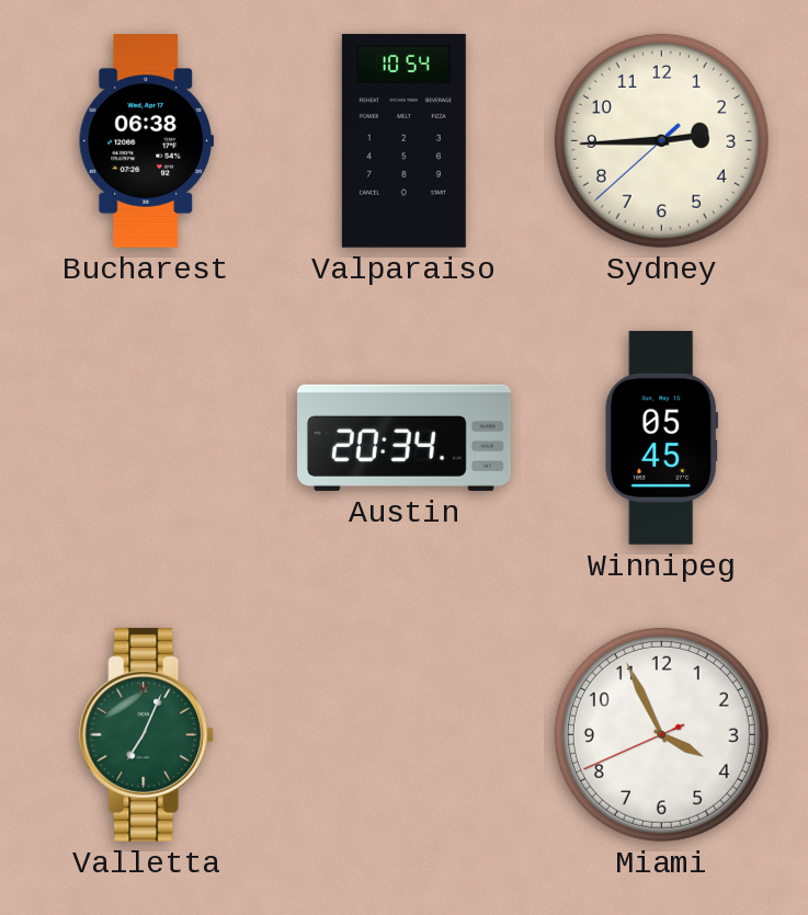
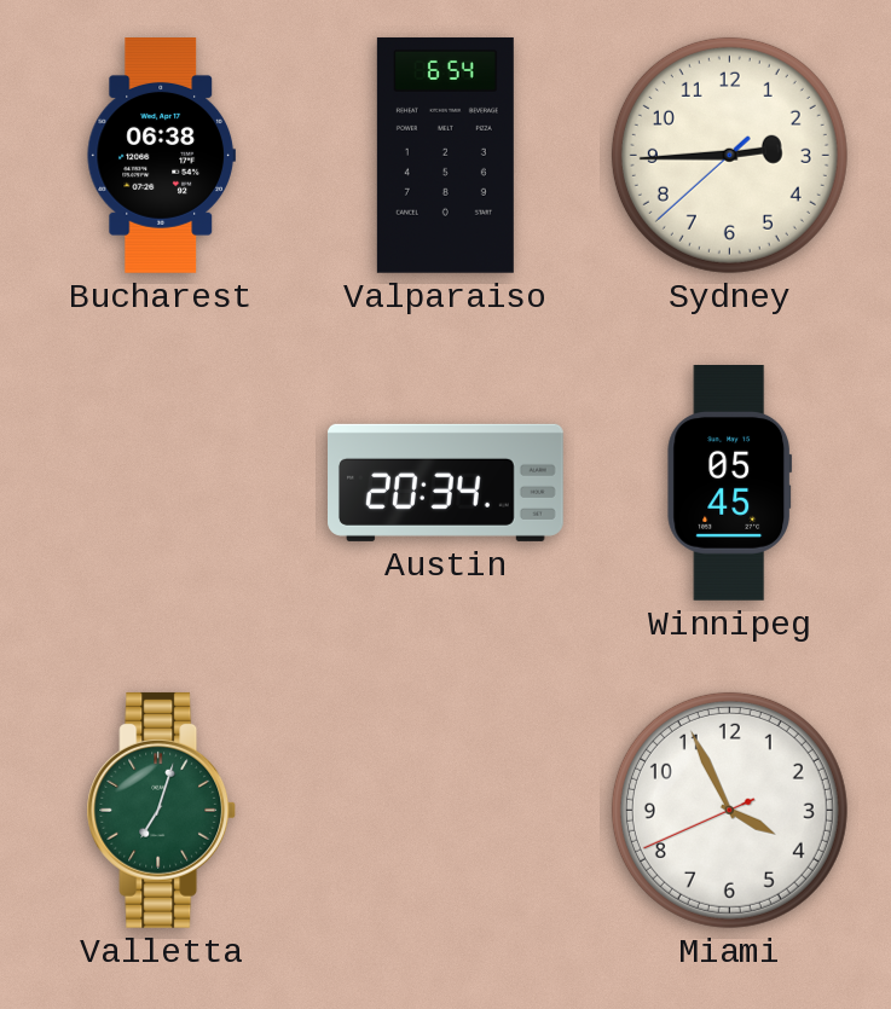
Valparaiso: 10:54 -> 6:54
Valletta: 7:04 -> 7:03
